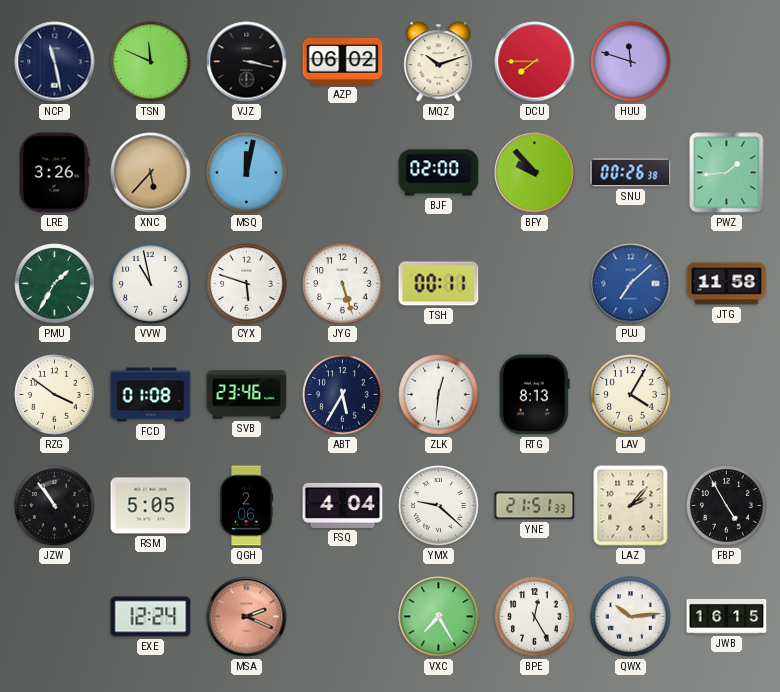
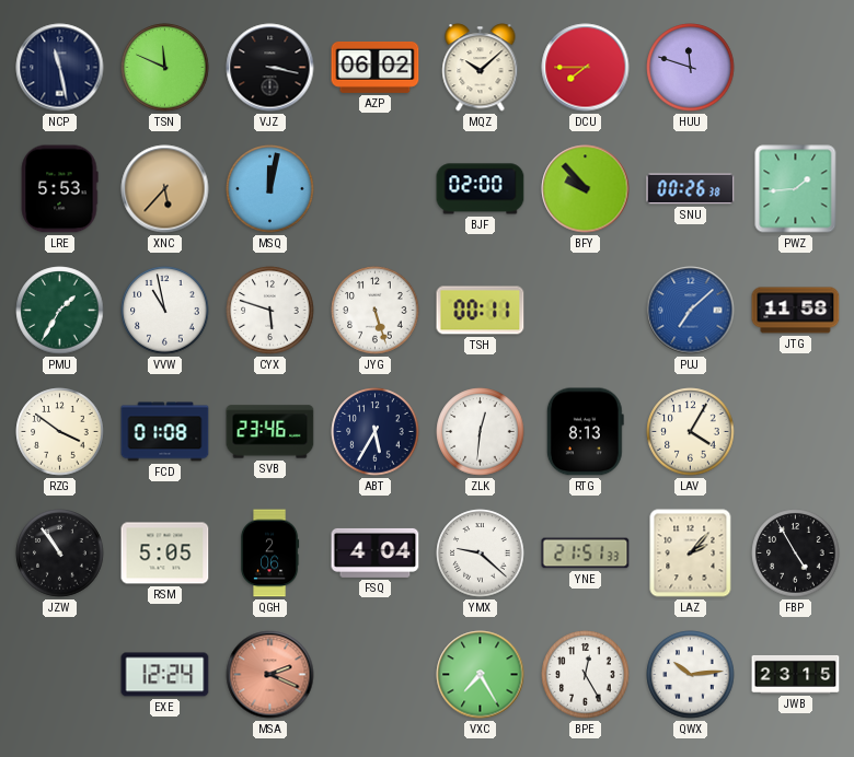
MQZ: 10:12 -> 10:08
LRE: 3:26 -> 5:53
JWB: 16:15 -> 23:15
